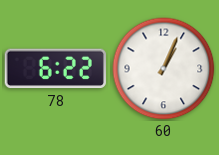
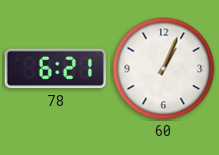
78: 6:22 -> 6:21
